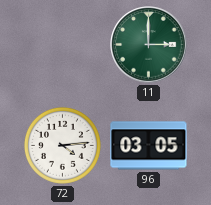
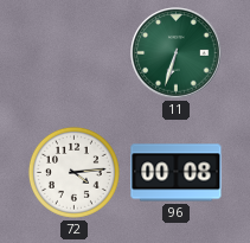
11: 3:00 -> 6:33
96: 03:05 -> 00:08
